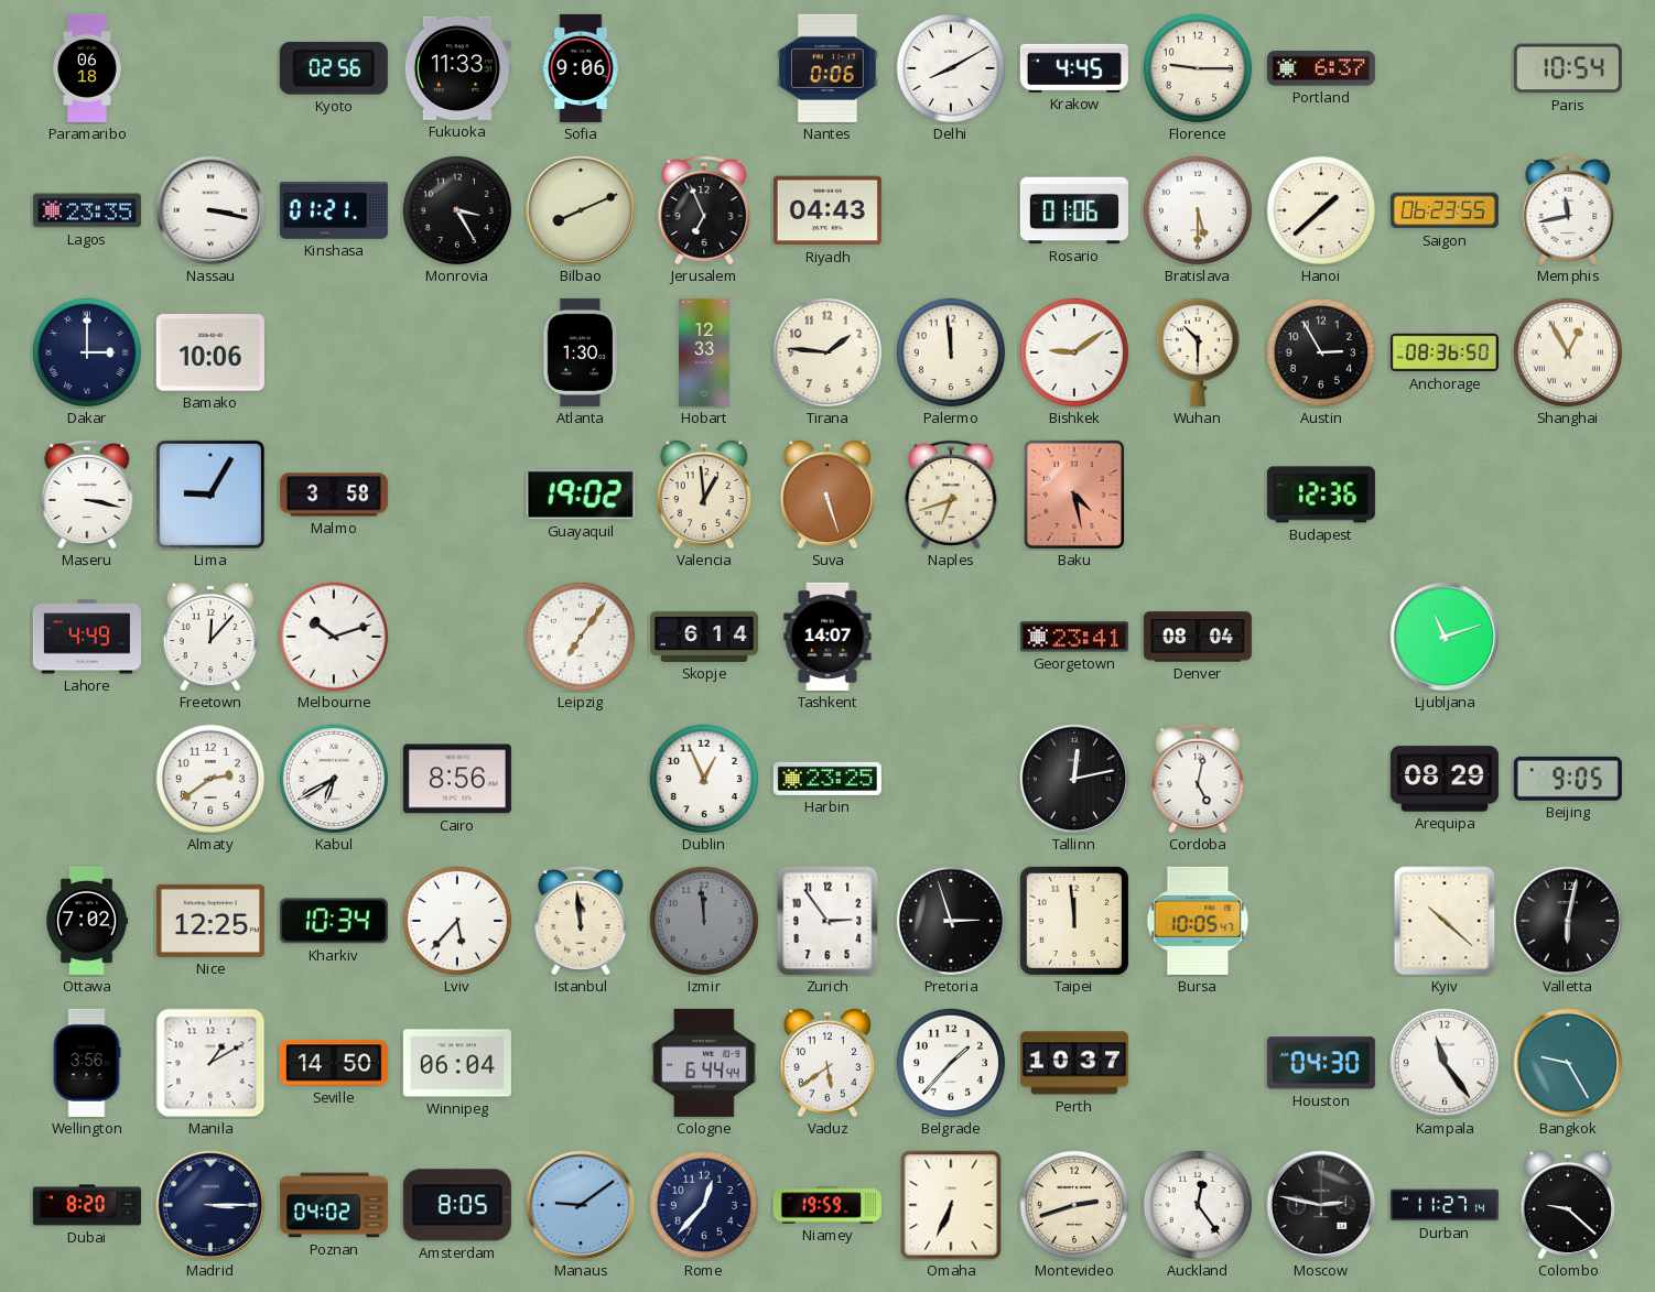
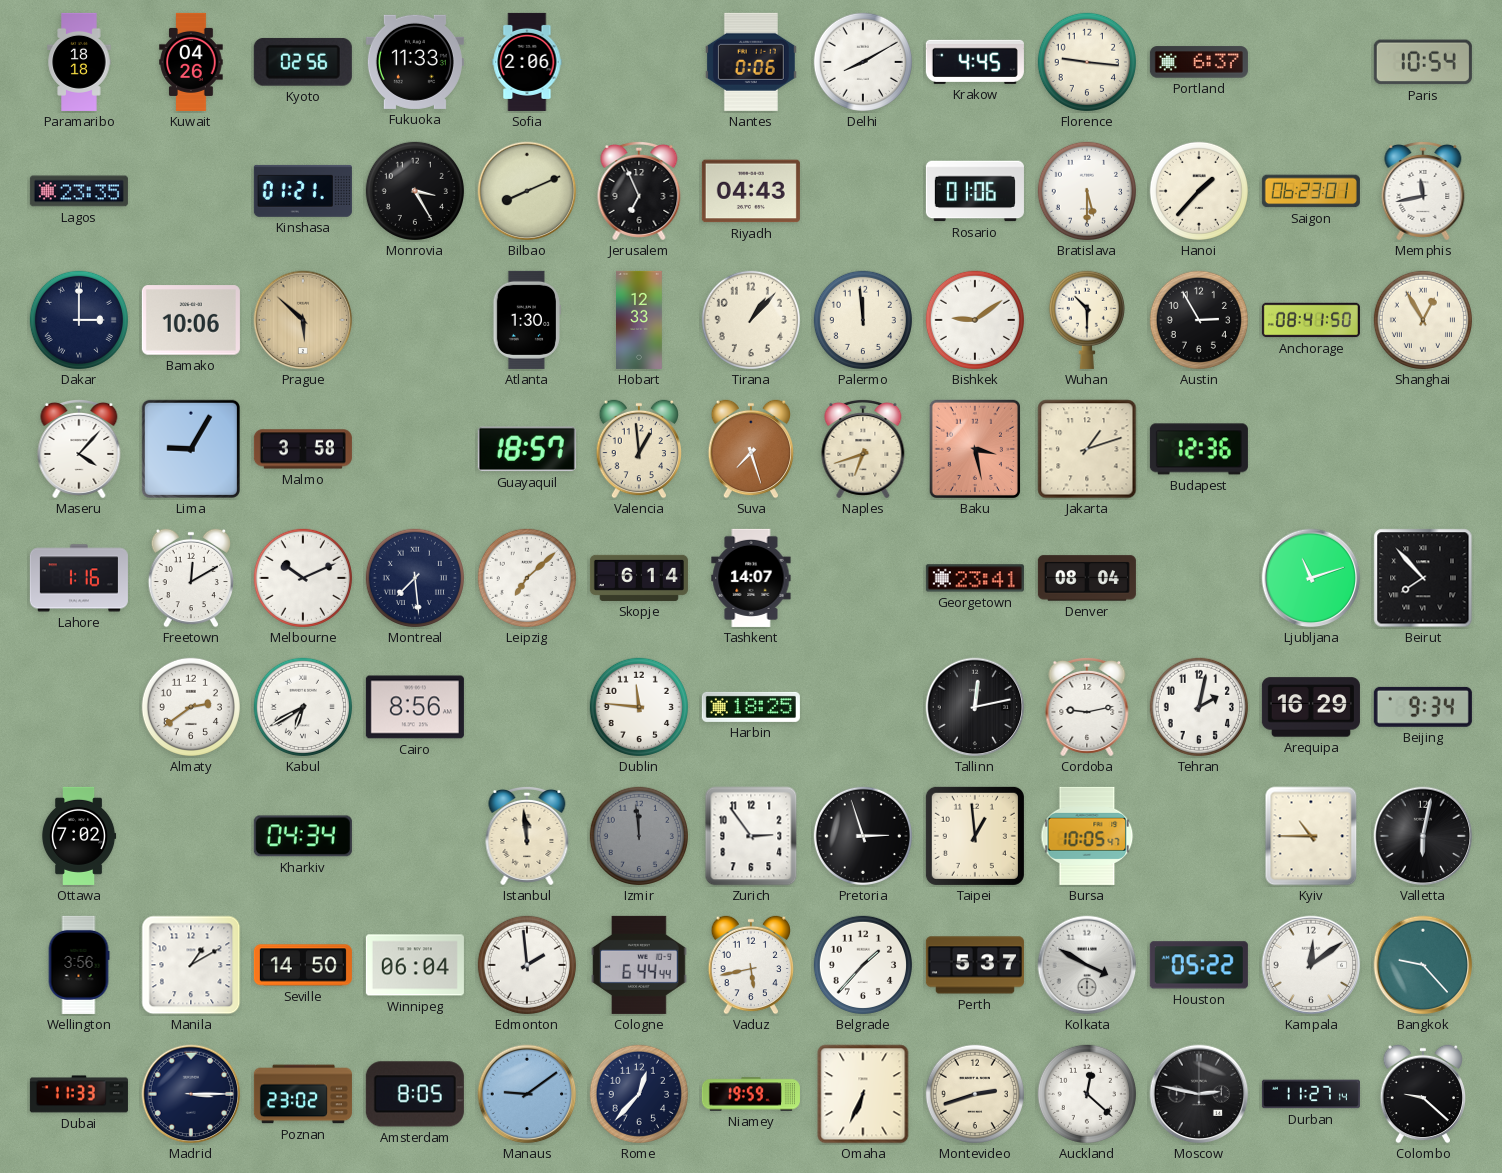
Paramaribo: 06:18 -> 18:18
Kuwait: none -> 04:26
Sofia: 9:06 -> 2:06
Florence: 9:15 -> 9:16
Nassau: 3:17 -> none
Hanoi: 1:38 -> 1:37
Saigon: 06:23:55 -> 06:23:01
Prague: none -> 5:52
Tirana: 1:46 -> 1:07
Anchorage: 08:36 -> 08:41
Maseru: 3:17 -> 4:07
Guayaquil: 19:02 -> 18:57
Suva: 5:27 -> 7:27
Baku: 4:28 -> 3:28
Jakarta: none -> 1:12
Lahore: 4:49 -> 1:16
Freetown: 12:07 -> 12:10
Melbourne: 10:12 -> 10:11
Montreal: none -> 7:29
Leipzig: 7:06 -> 7:08
Beirut: none -> 7:53
Dublin: 12:56 -> 11:46
Harbin: 23:25 -> 18:25
Cordoba: 5:02 -> 9:13
Tehran: none -> 2:02
Arequipa: 08:29 -> 16:29
Beijing: 9:05 -> 9:34
Nice: 12:25 -> none
Kharkiv: 10:34 -> 04:34
Lviv: 5:37 -> none
Taipei: 11:59 -> 12:59
Kyiv: 10:22 -> 10:45
Edmonton: none -> 1:59
Vaduz: 5:39 -> 5:43
Perth: 10:37 -> 5:37
Kolkata: none -> 3:50
Houston: 04:30 -> 05:22
Kampala: 11:24 -> 12:09
Bangkok: 9:25 -> 9:23
Dubai: 8:20 -> 11:33
Poznan: 04:02 -> 23:02
Auckland: 12:24 -> 12:22
